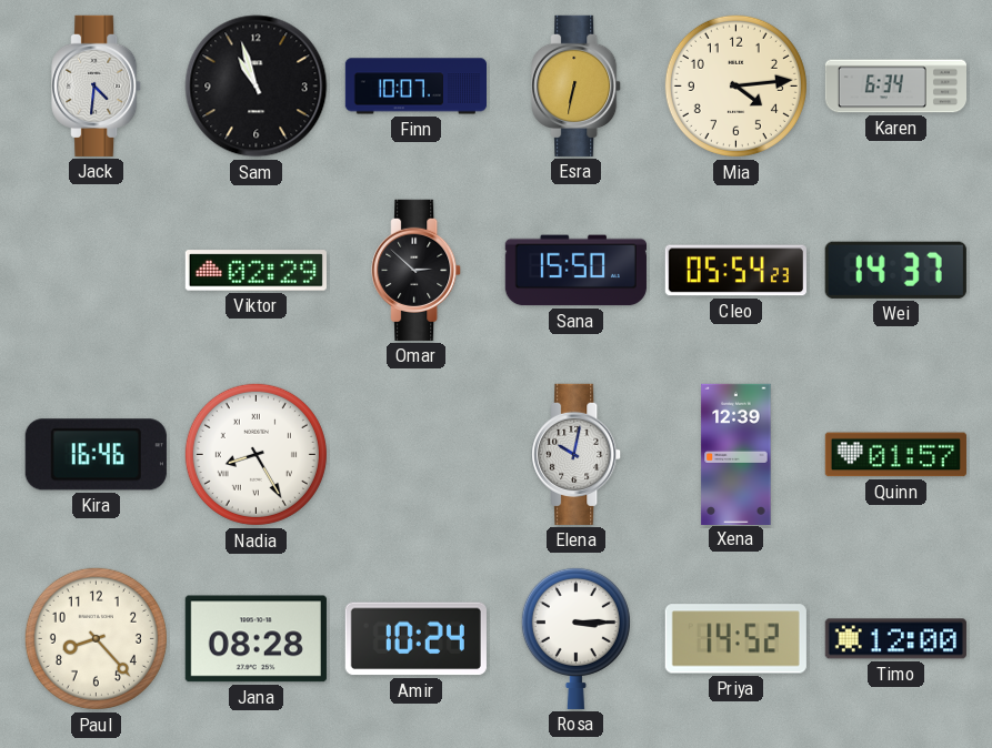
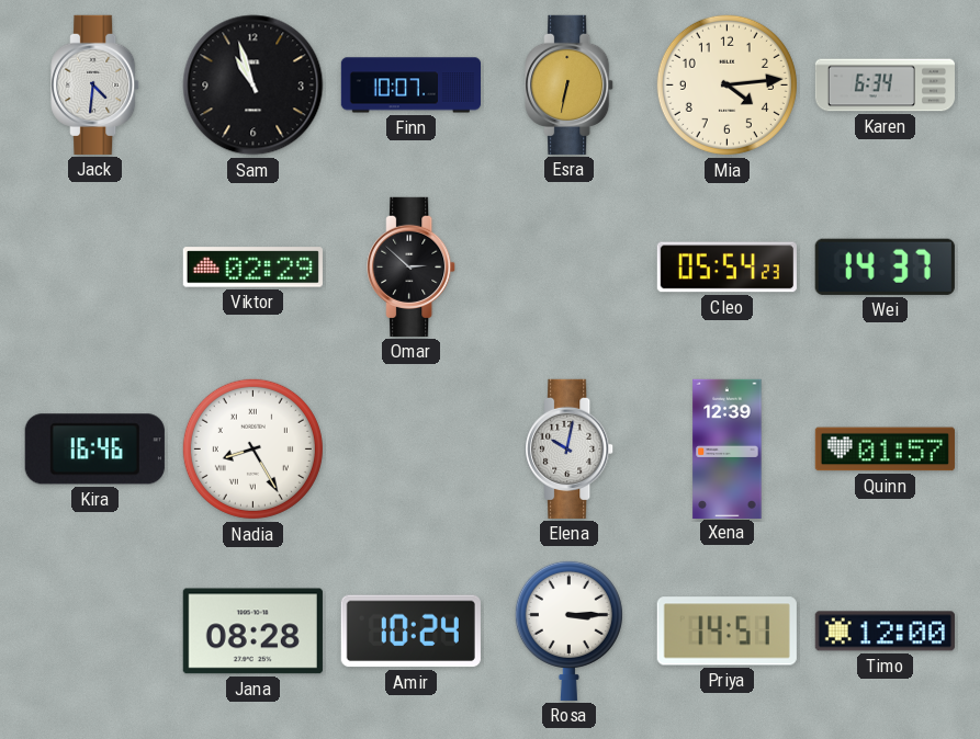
Sana: 15:50 -> none
Paul: 8:23 -> none
Priya: 14:52 -> 14:51
